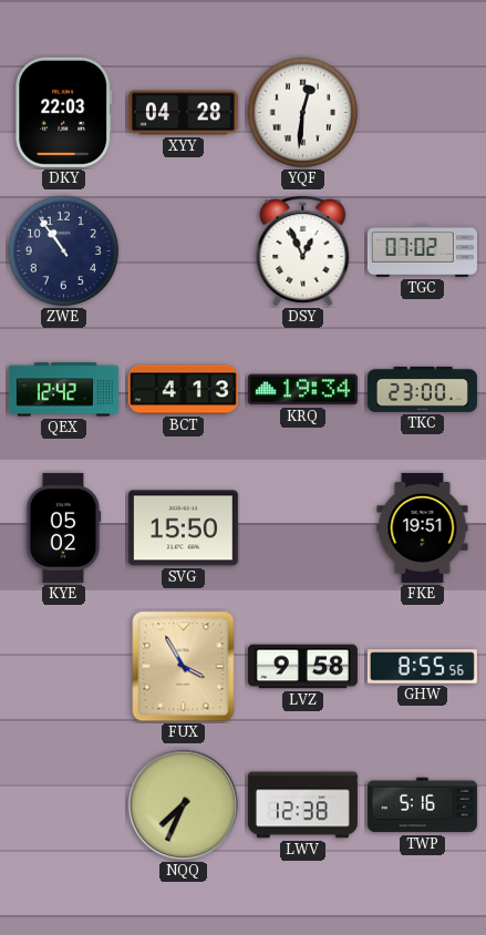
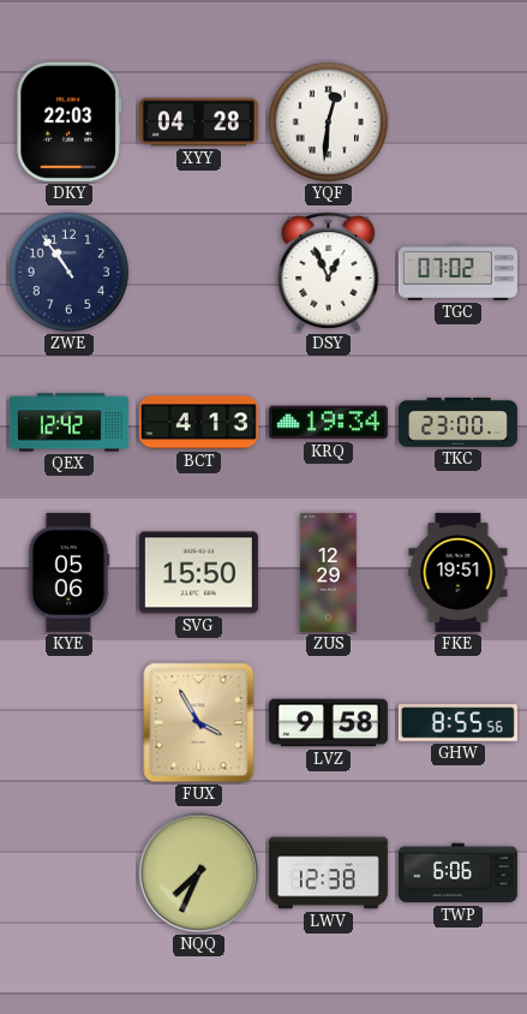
KYE: 05:02 -> 05:06
ZUS: none -> 12:29
TWP: 5:16 -> 6:06
